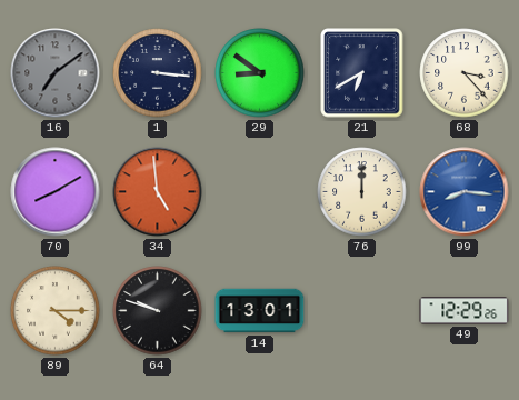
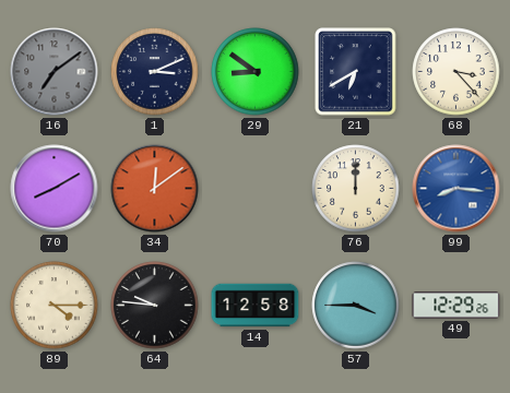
1: 3:16 -> 3:11
34: 4:59 -> 12:09
64: 9:48 -> 9:46
14: 13:01 -> 12:58
57: none -> 3:45
